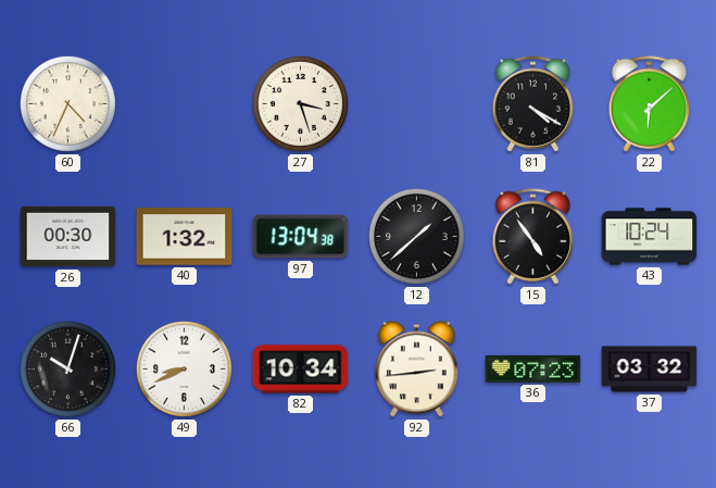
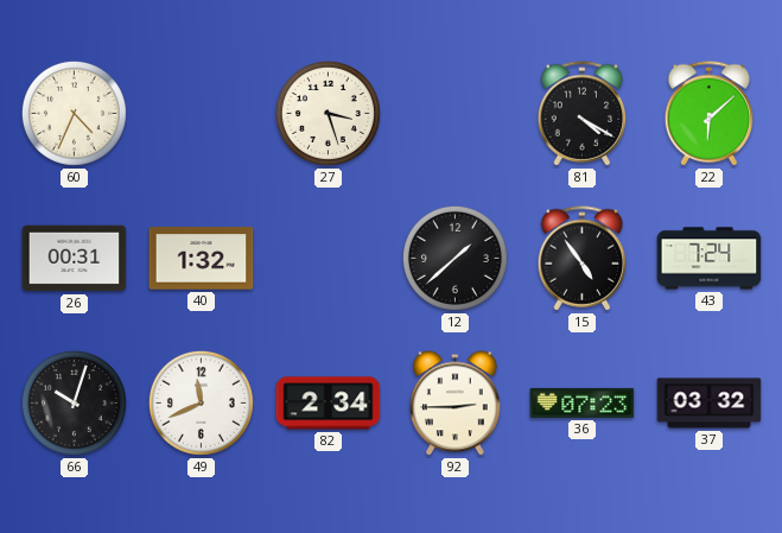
26: 00:30 -> 00:31
97: 13:04 -> none
43: 10:24 -> 7:24
49: 8:41 -> 11:41
82: 10:34 -> 2:34
92: 2:44 -> 2:45
